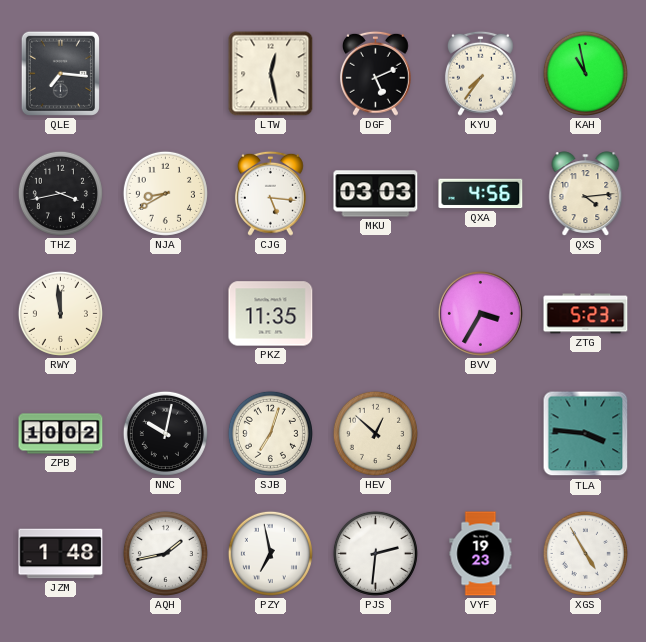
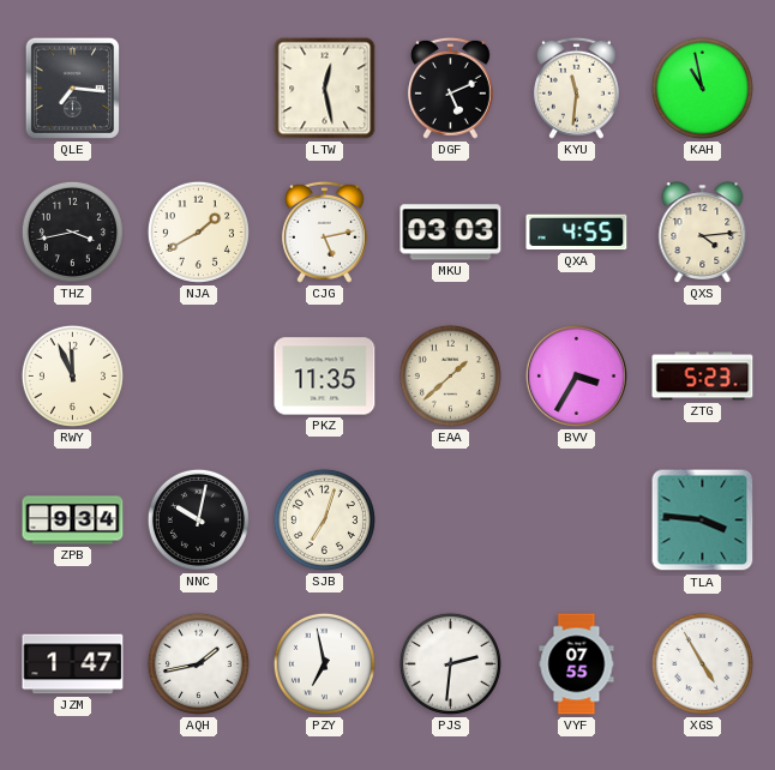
KYU: 7:36 -> 11:31
NJA: 8:40 -> 1:40
CJG: 5:16 -> 5:13
QXA: 4:56 -> 4:55
RWY: 11:59 -> 11:56
EAA: none -> 1:38
ZPB: 10:02 -> 9:34
HEV: 12:52 -> none
JZM: 1:48 -> 1:47
VYF: 19:23 -> 07:55
